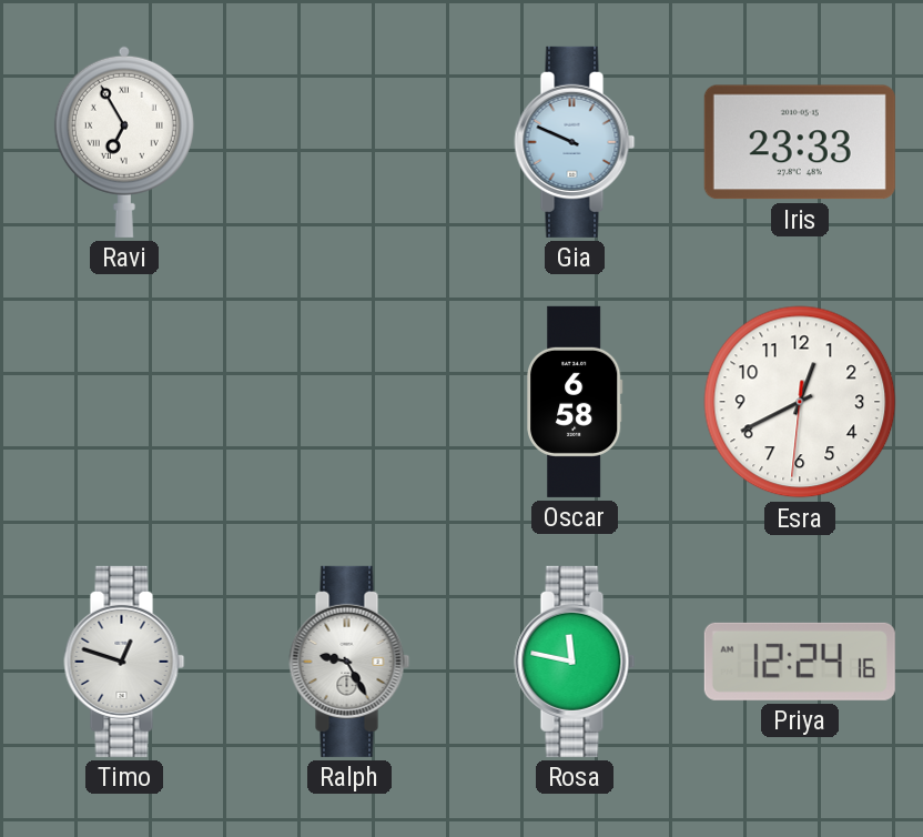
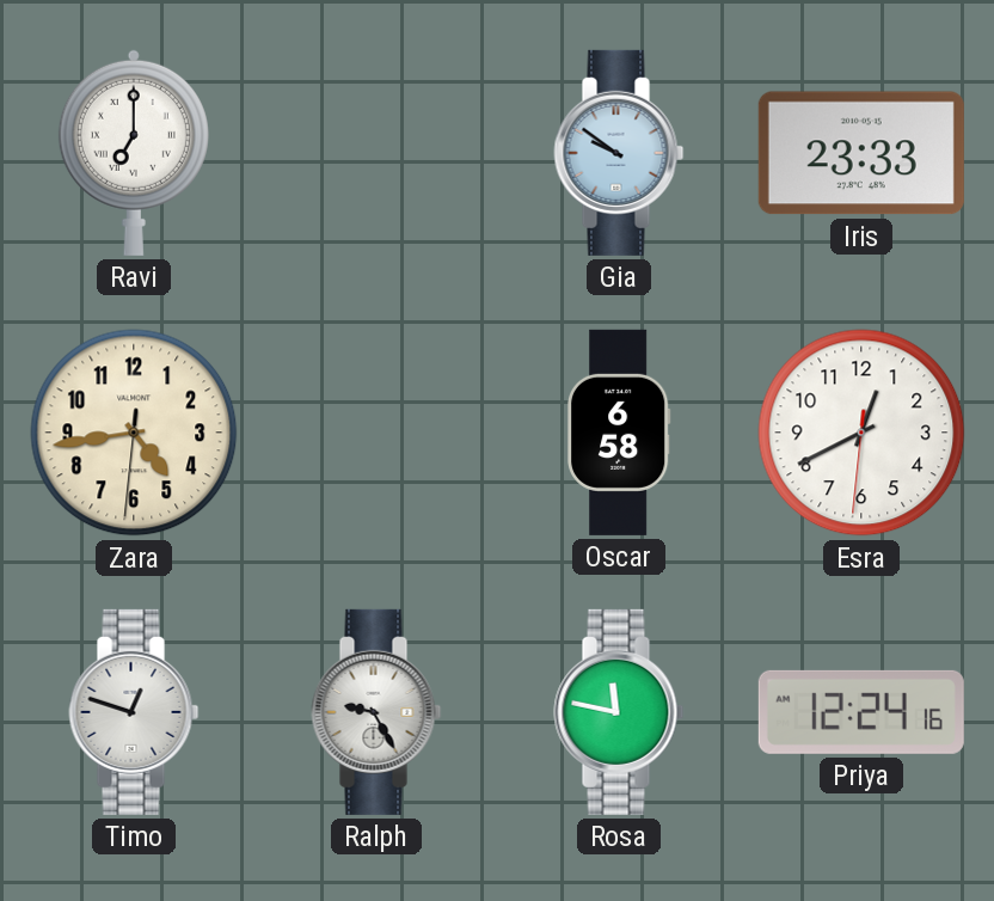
Ravi: 6:55 -> 7:00
Gia: 9:49 -> 9:51
Zara: none -> 4:43
